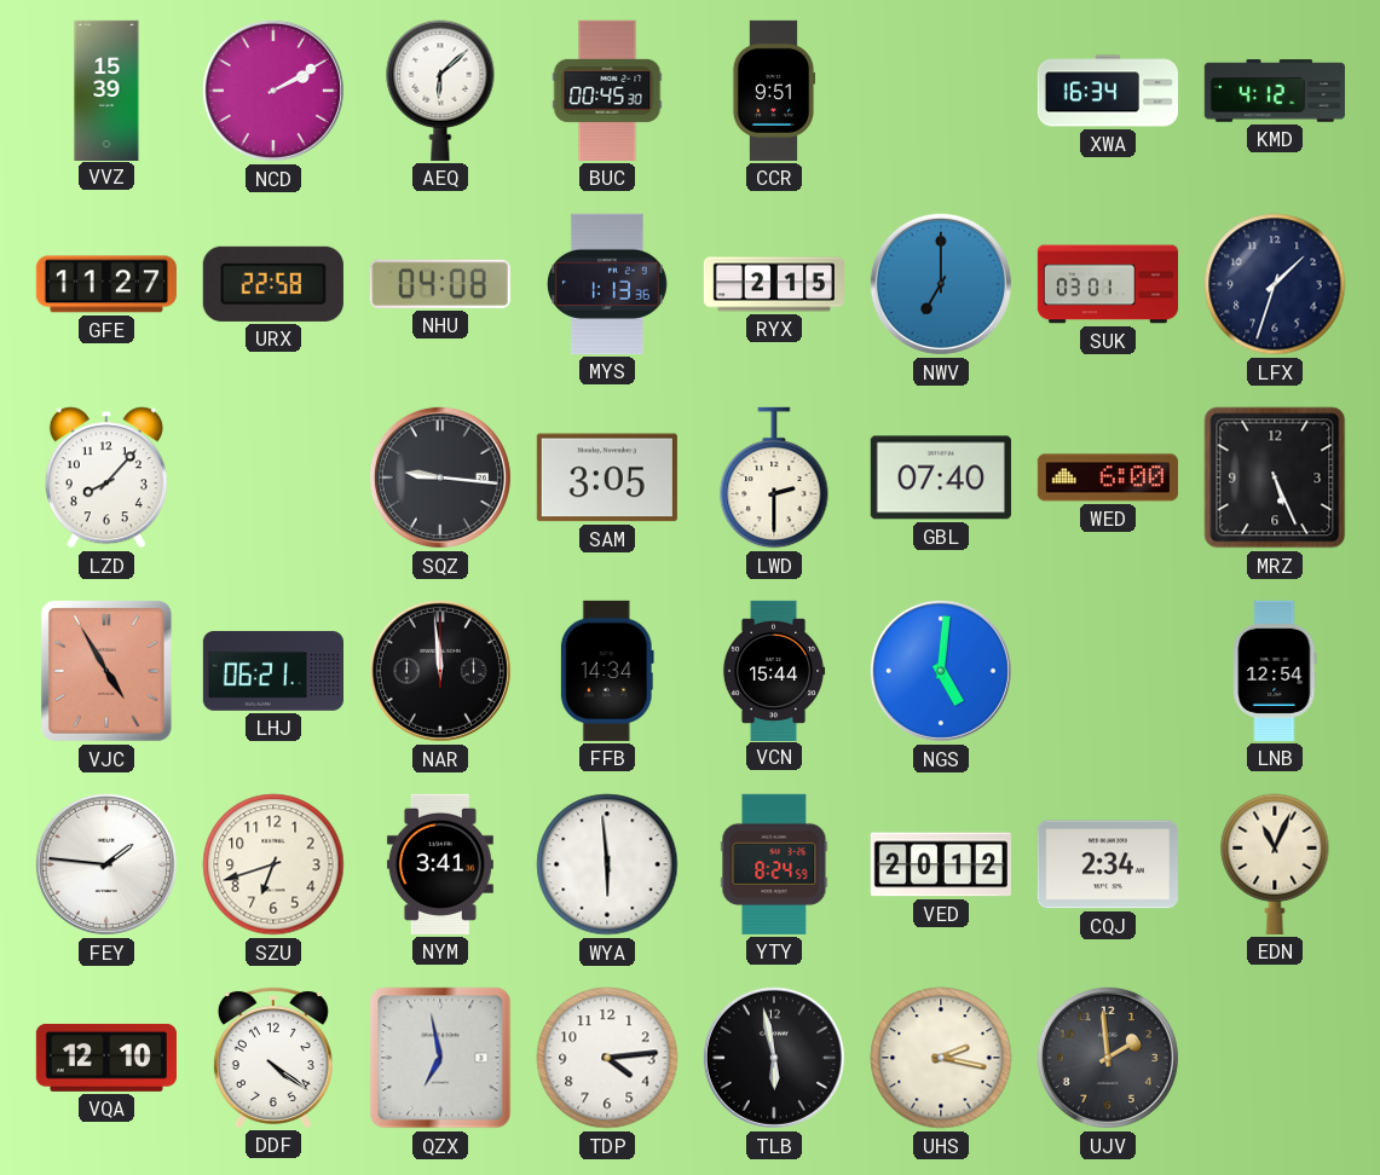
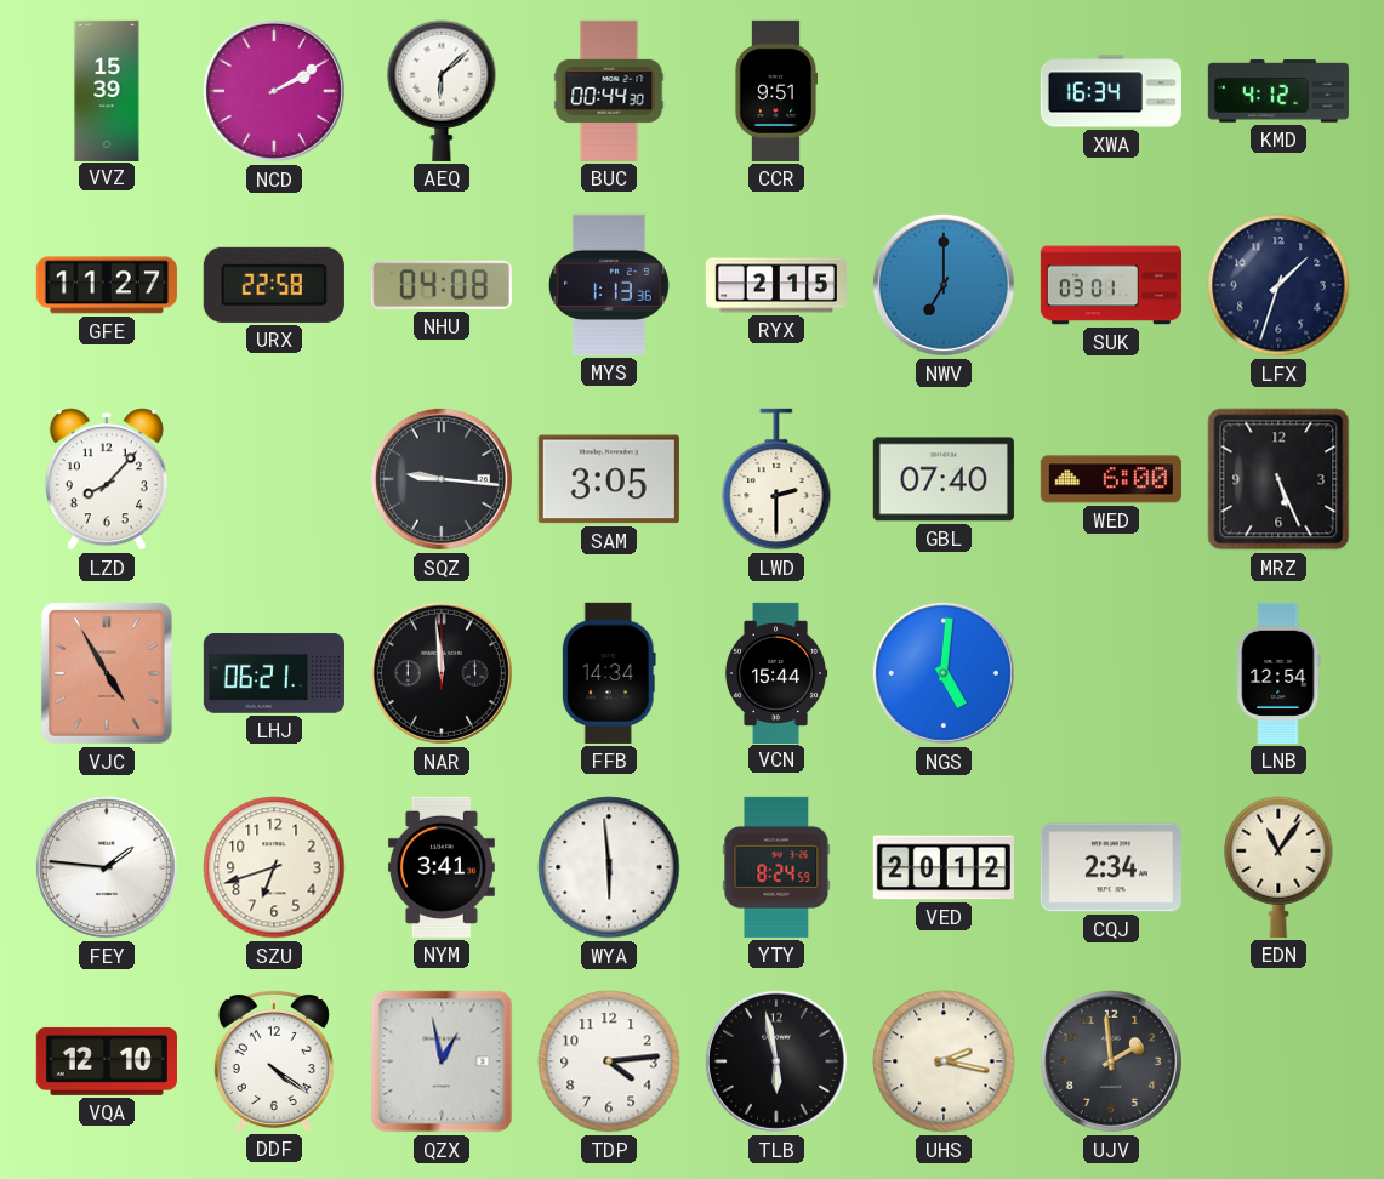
BUC: 00:45 -> 00:44
EDN: 11:04 -> 11:06
QZX: 6:58 -> 12:58
